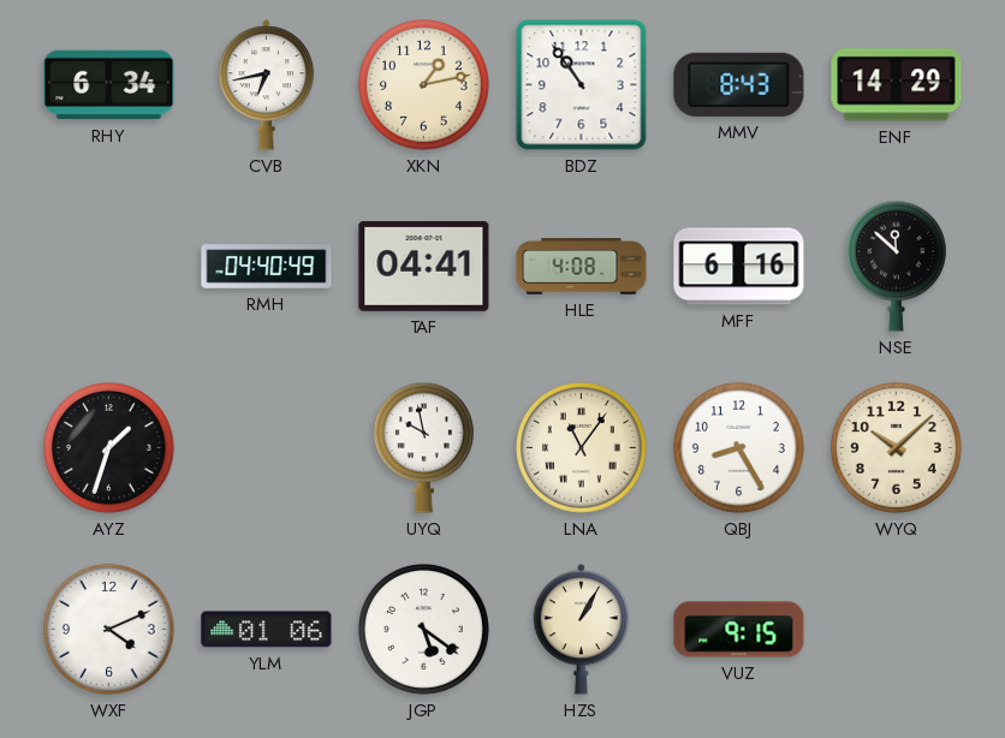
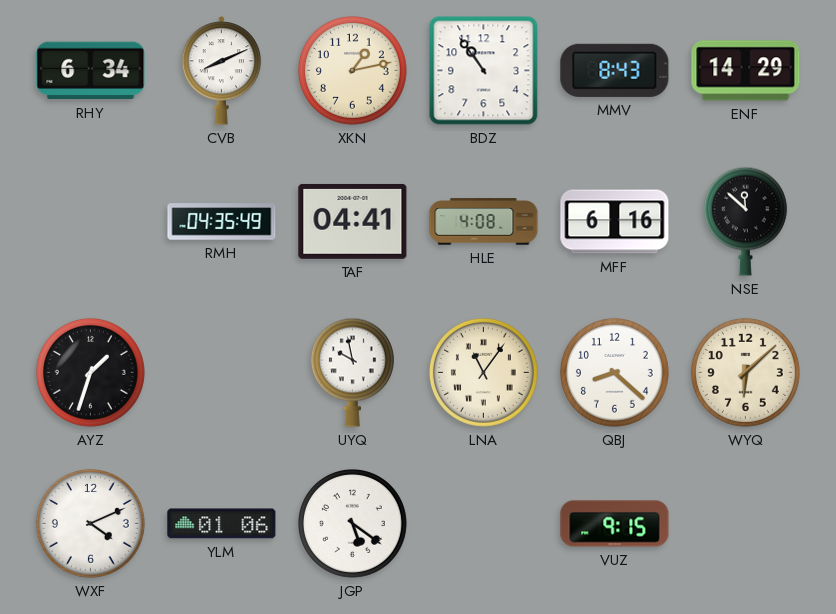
CVB: 6:43 -> 8:11
RMH: 04:40 -> 04:35
QBJ: 8:25 -> 8:22
WYQ: 10:08 -> 6:08
HZS: 1:05 -> none
